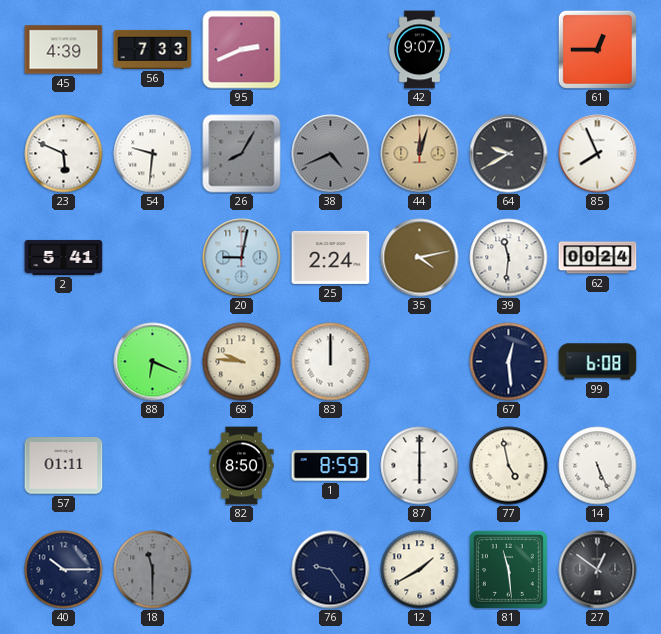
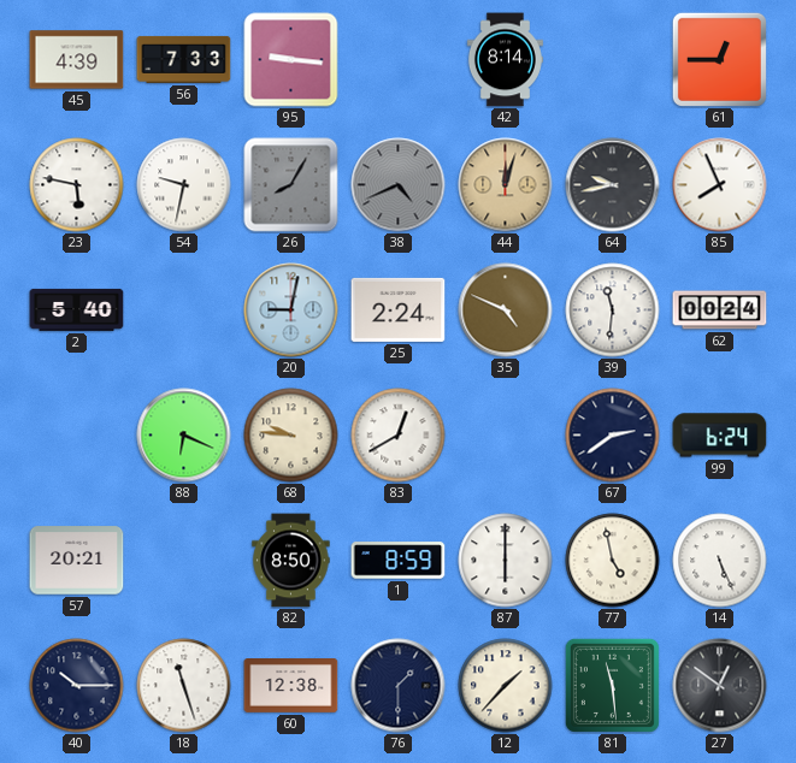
95: 2:41 -> 9:16
42: 9:07 -> 8:14
23: 5:49 -> 5:47
54: 9:31 -> 9:32
64: 9:40 -> 9:43
2: 5:41 -> 5:40
35: 4:13 -> 4:49
83: 12:00 -> 12:40
67: 12:29 -> 2:39
99: 6:08 -> 6:24
57: 01:11 -> 20:21
18: 11:30 -> 11:27
18 dial: grey -> white
60: none -> 12:38
76: 9:24 -> 1:30
12: 1:40 -> 1:37
